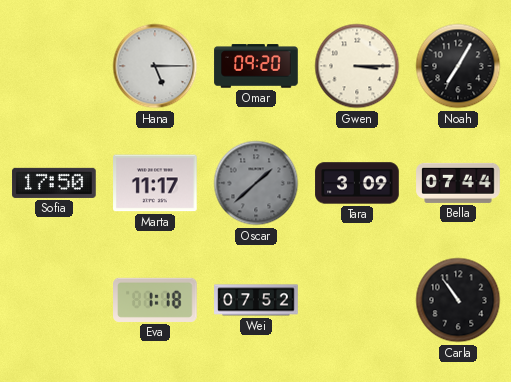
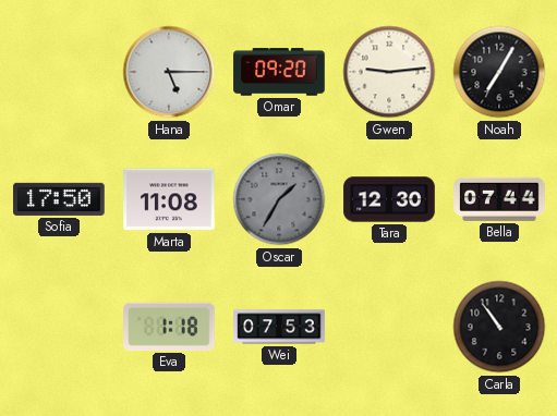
Gwen: 3:15 -> 9:14
Marta: 11:17 -> 11:08
Oscar: 1:38 -> 1:35
Tara: 3:09 -> 12:30
Wei: 07:52 -> 07:53
